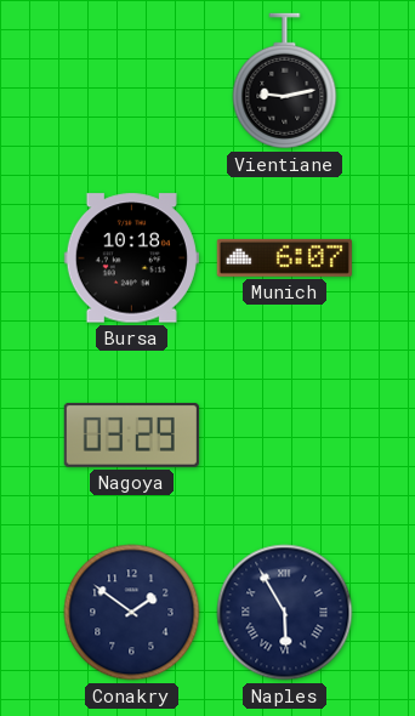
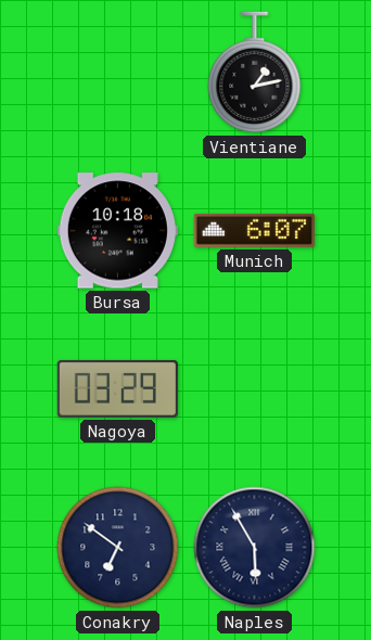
Vientiane: 9:13 -> 1:13
Conakry: 1:51 -> 6:51
